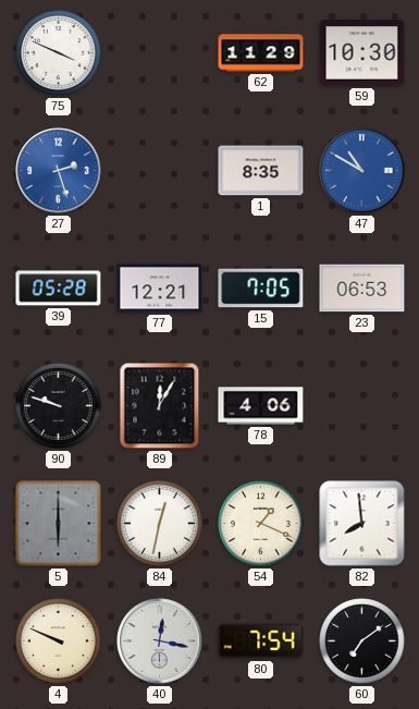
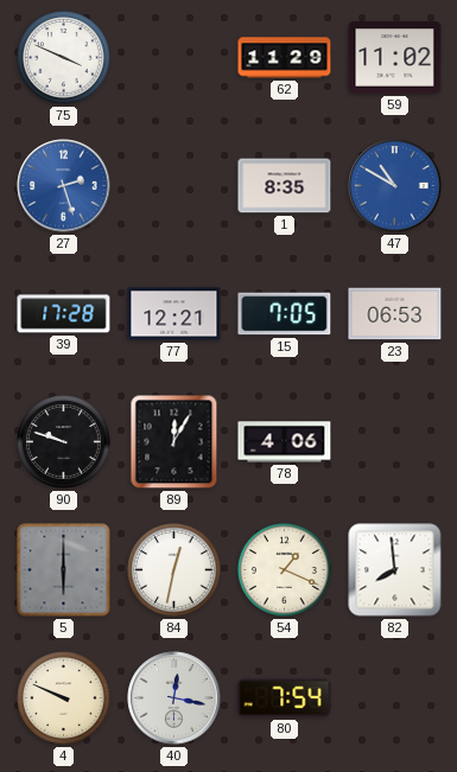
59: 10:30 -> 11:02
39: 05:28 -> 17:28
60: 7:09 -> none
